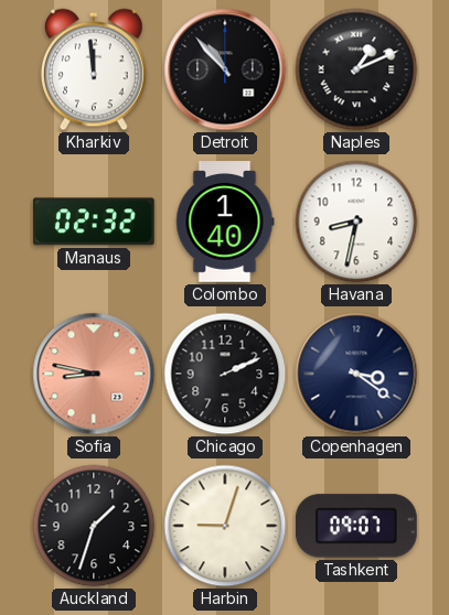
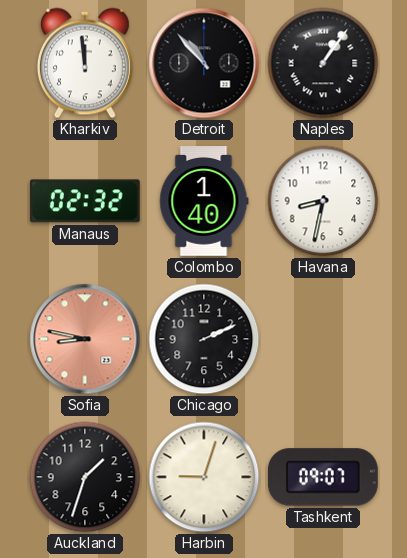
Naples: 1:11 -> 1:06
Copenhagen: 3:21 -> none
